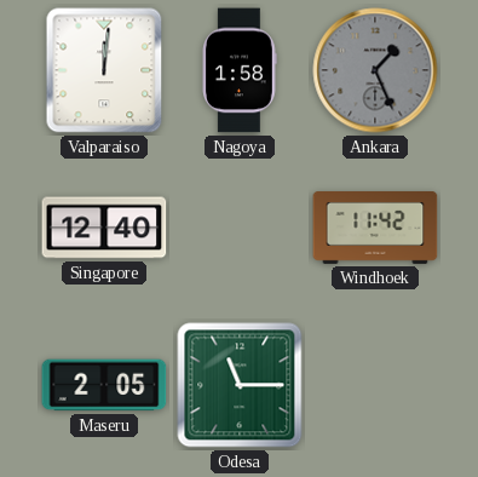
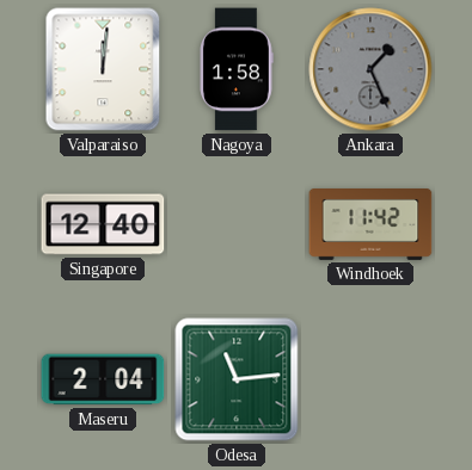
Maseru: 2:05 -> 2:04
Odesa: 11:15 -> 11:14
